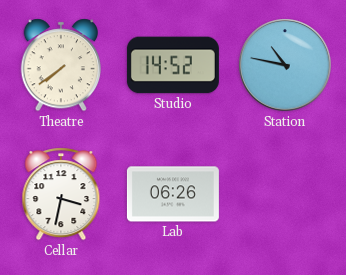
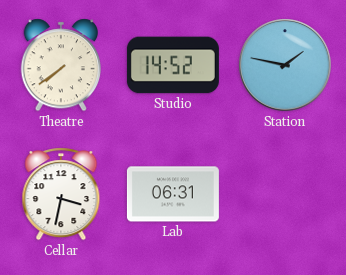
Station: 10:47 -> 1:47
Lab: 06:26 -> 06:31
